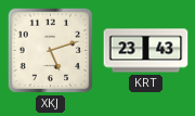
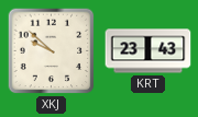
XKJ: 5:12 -> 9:52
